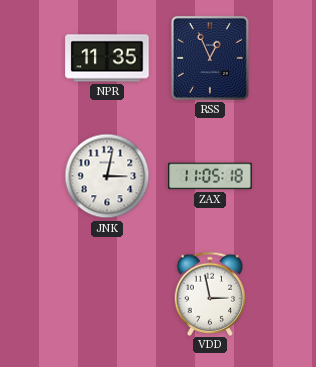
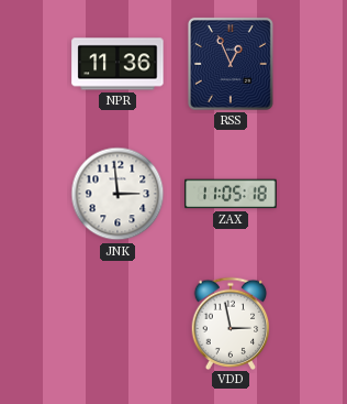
NPR: 11:35 -> 11:36
JNK: 3:02 -> 2:59
